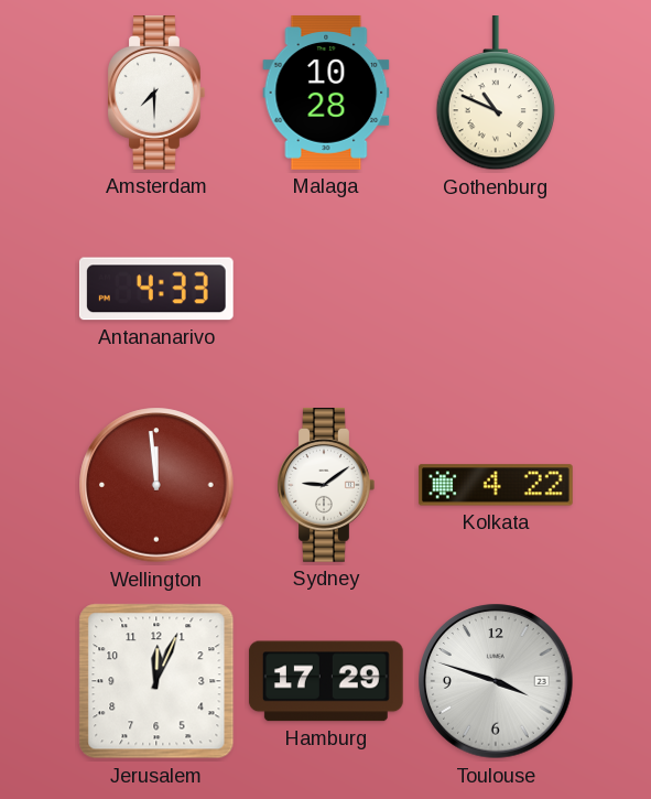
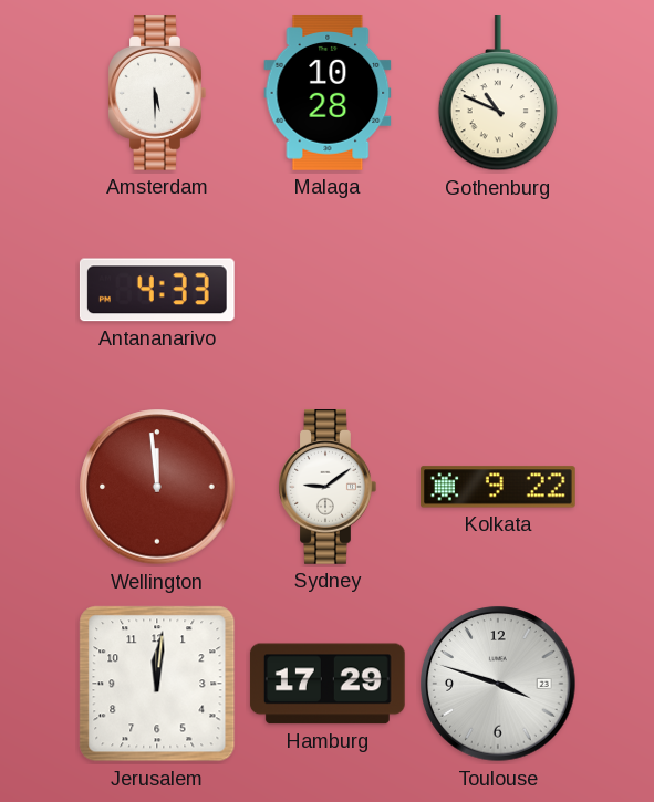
Amsterdam: 7:30 -> 5:30
Kolkata: 4:22 -> 9:22
Jerusalem: 12:04 -> 12:01
